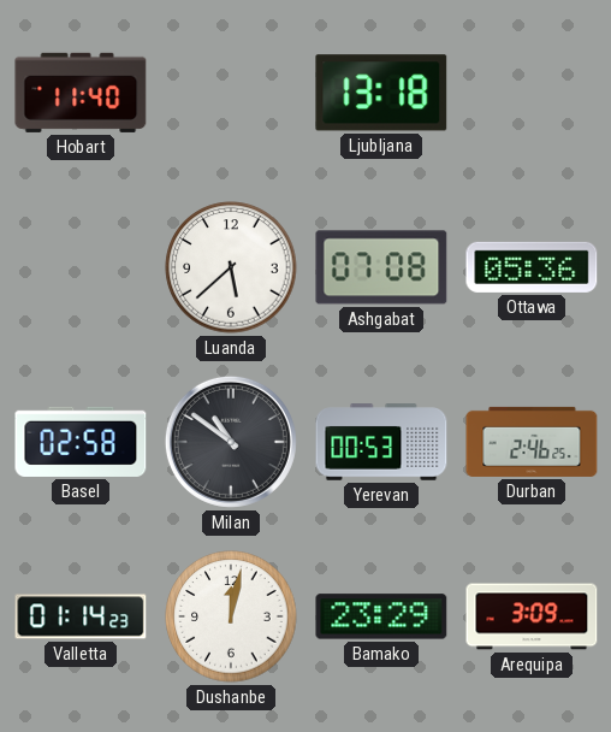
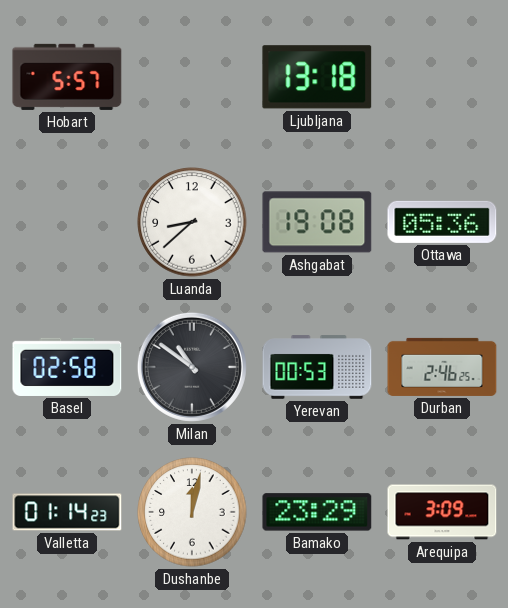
Hobart: 11:40 -> 5:57
Luanda: 5:38 -> 8:38
Ashgabat: 07:08 -> 19:08
